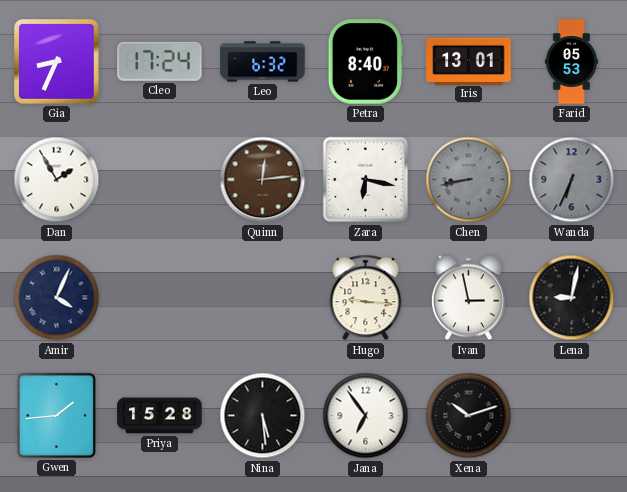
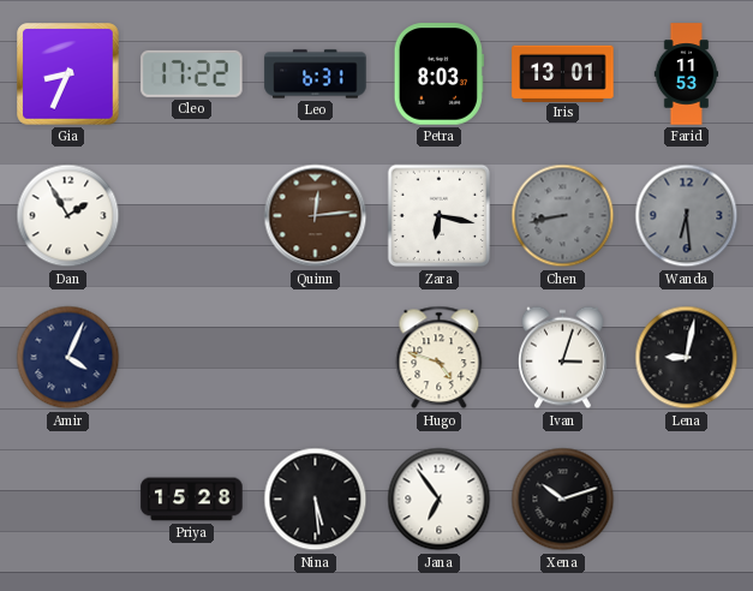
Cleo: 17:24 -> 17:22
Leo: 6:32 -> 6:31
Petra: 8:40 -> 8:03
Farid: 05:53 -> 11:53
Wanda: 6:34 -> 6:29
Hugo: 9:16 -> 4:48
Ivan: 2:58 -> 3:03
Gwen: 1:44 -> none
